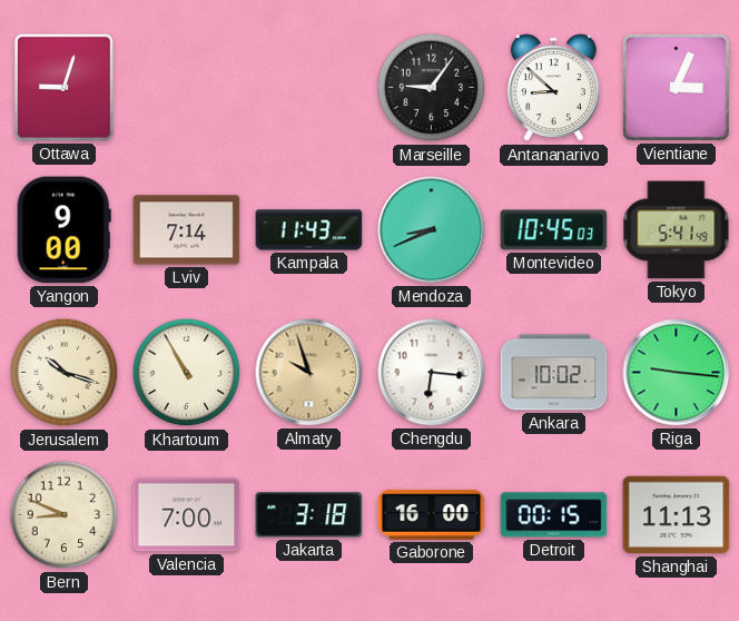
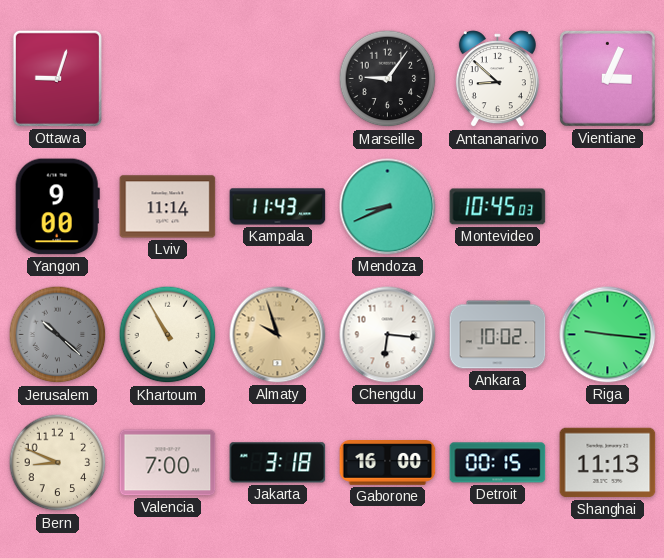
Lviv: 7:14 -> 11:14
Tokyo: 5:41 -> none
Jerusalem: 10:18 -> 10:22
Jerusalem dial: cream -> grey
